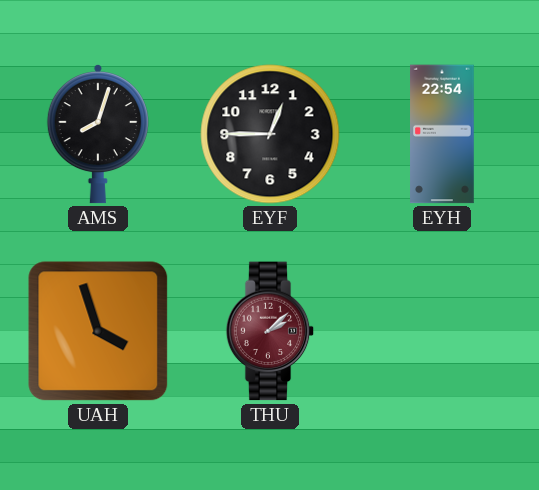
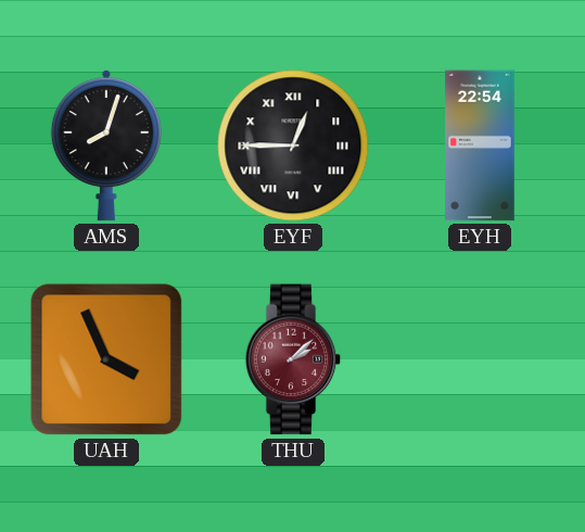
EYF numerals: Arabic -> Roman
UAH: 3:57 -> 3:56
